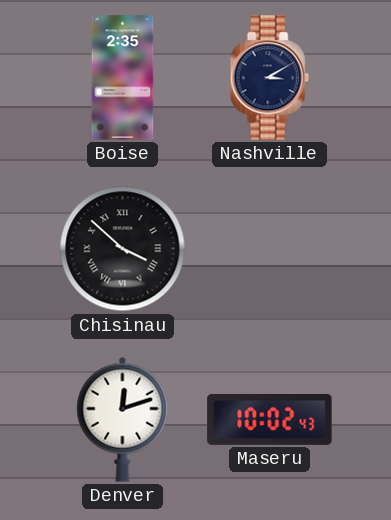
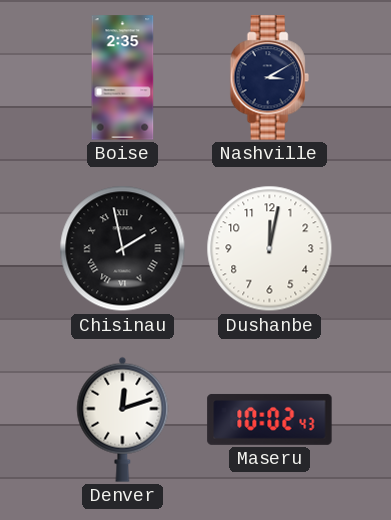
Chisinau: 3:52 -> 1:58
Dushanbe: none -> 12:02
